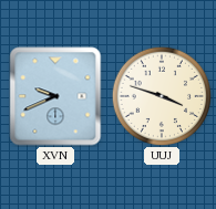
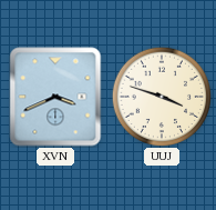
XVN: 9:41 -> 3:41
